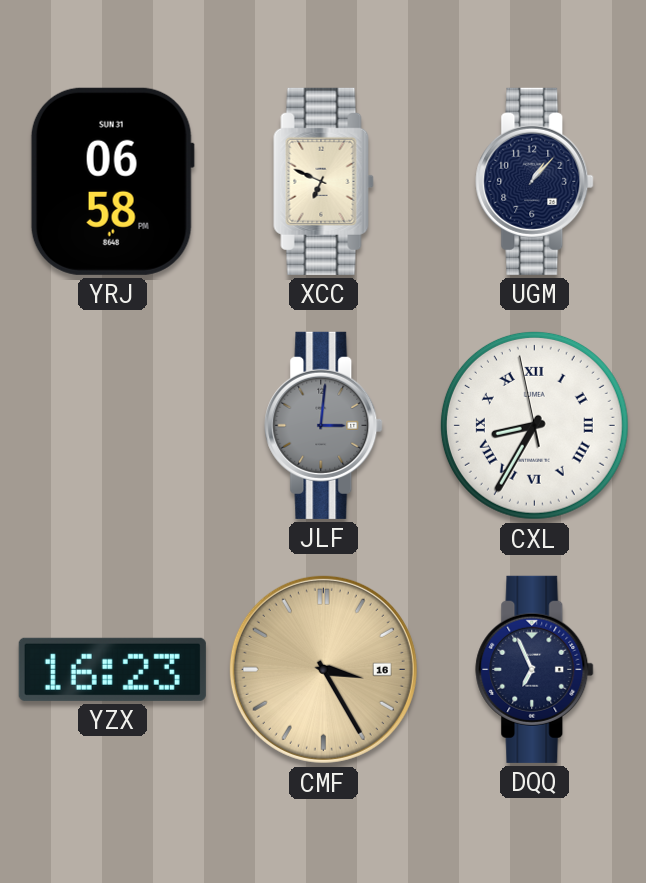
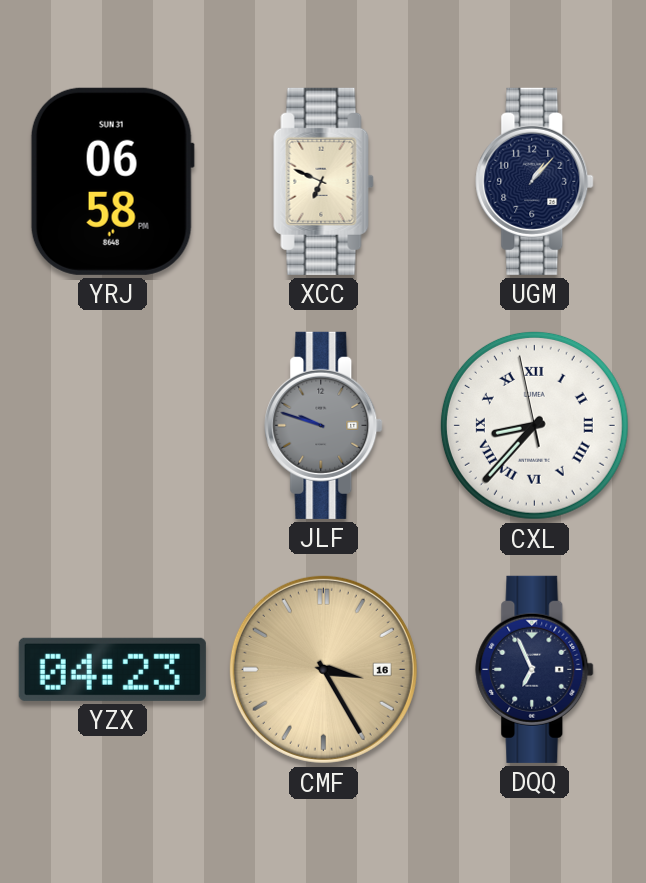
JLF: 3:01 -> 9:48
CXL: 8:34 -> 8:36
YZX: 16:23 -> 04:23
